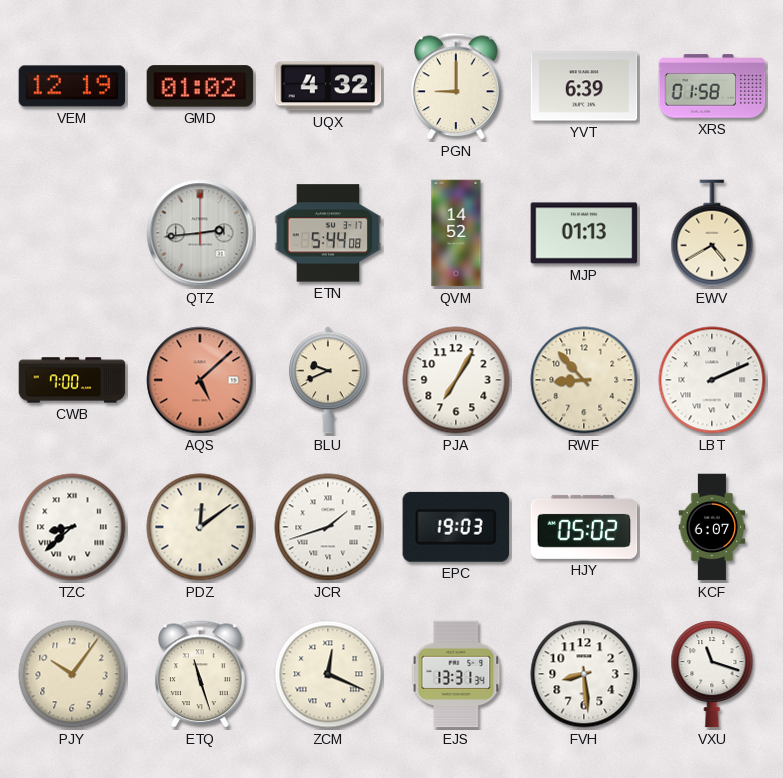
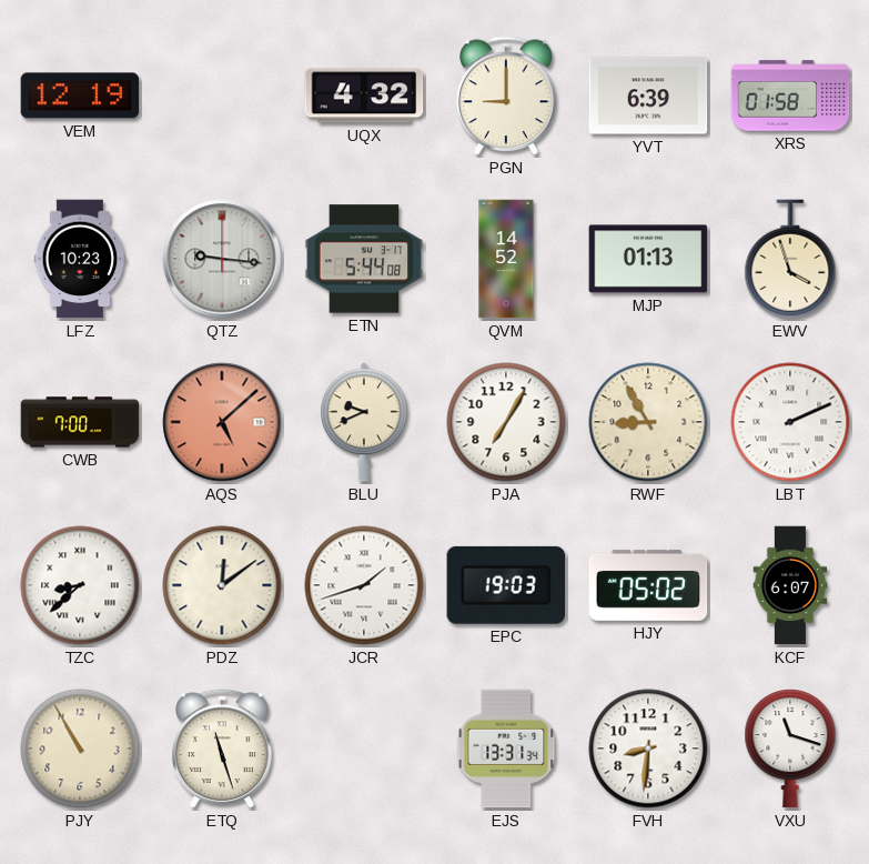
GMD: 01:02 -> none
LFZ: none -> 10:23
QTZ: 2:44 -> 9:16
EWV: 4:40 -> 3:57
RWF: 8:53 -> 8:55
PJY: 10:06 -> 10:55
ZCM: 12:19 -> none
FVH: 8:29 -> 8:31
